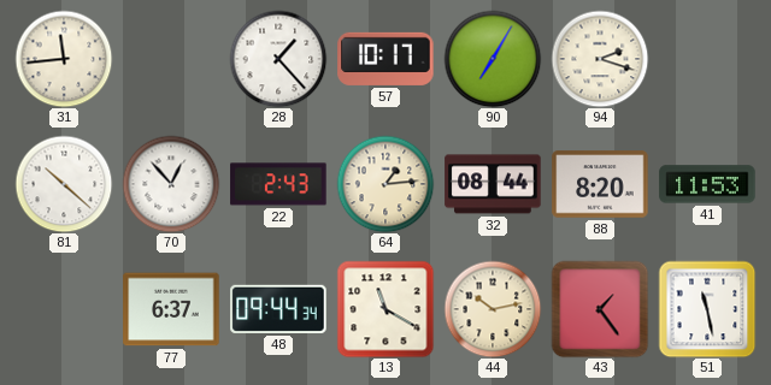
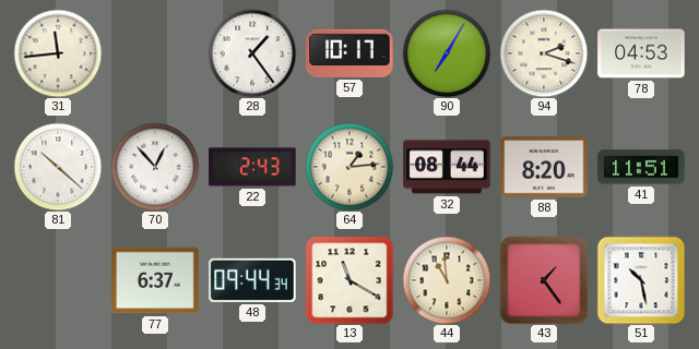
28: 1:23 -> 1:24
78: none -> 04:53
41: 11:53 -> 11:51
44: 10:13 -> 10:59
51: 11:28 -> 10:28
